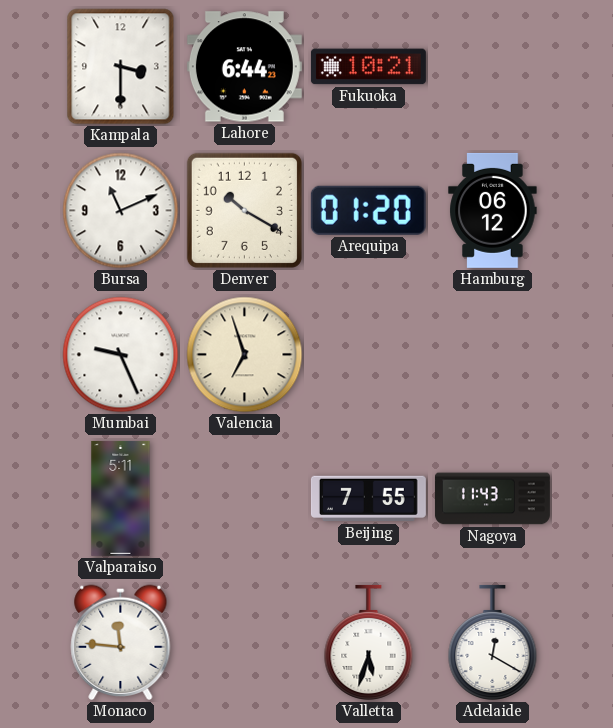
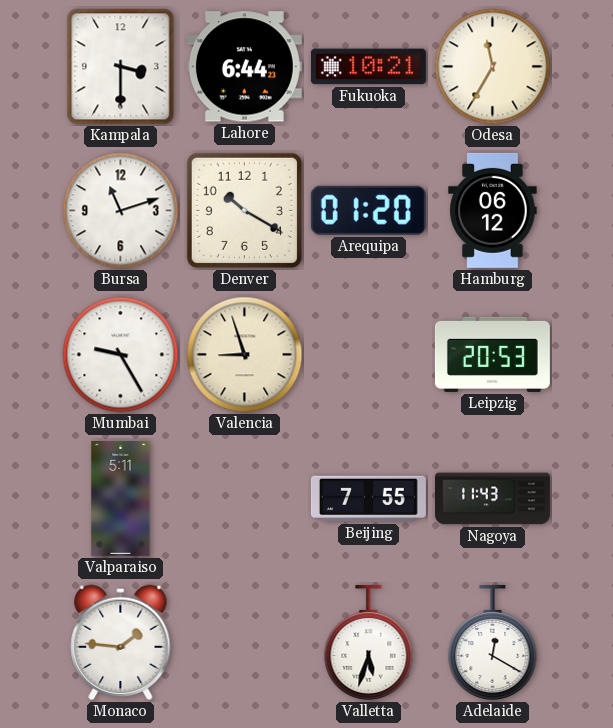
Odesa: none -> 11:35
Bursa: 11:11 -> 11:12
Mumbai: 9:26 -> 9:25
Valencia: 6:57 -> 8:57
Leipzig: none -> 20:53
Monaco: 11:46 -> 1:46
